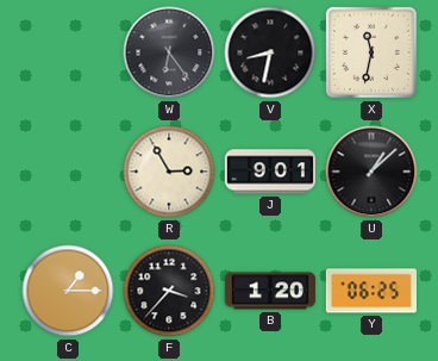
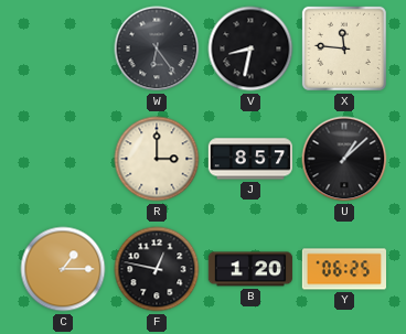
X: 11:32 -> 11:46
R: 2:55 -> 3:00
J: 9:01 -> 8:57
F: 3:37 -> 12:47
